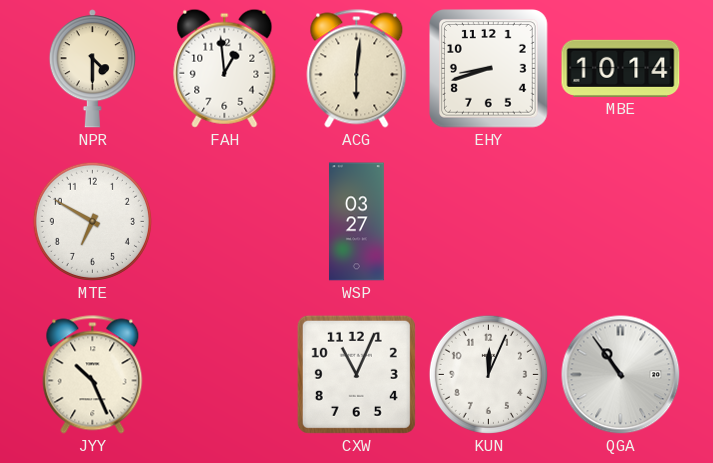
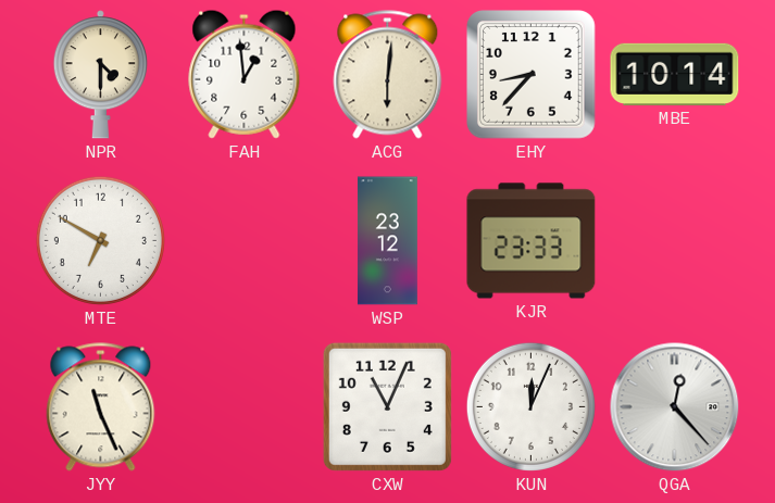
EHY: 8:42 -> 8:37
WSP: 03:27 -> 23:12
KJR: none -> 23:33
JYY: 10:26 -> 11:26
QGA: 10:54 -> 12:23
